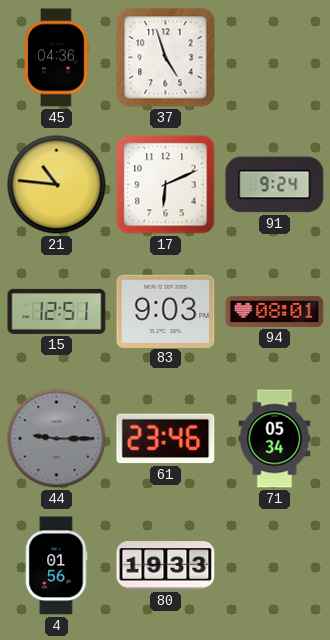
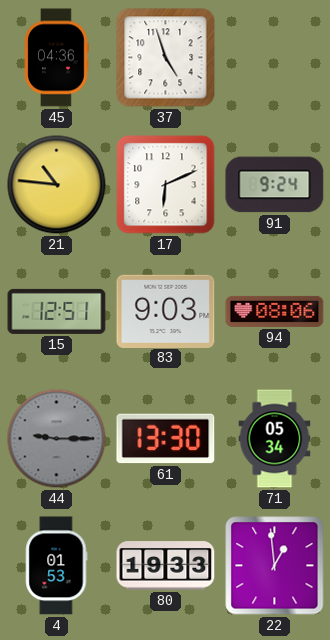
94: 08:01 -> 08:06
61: 23:46 -> 13:30
4: 01:56 -> 01:53
22: none -> 12:59
